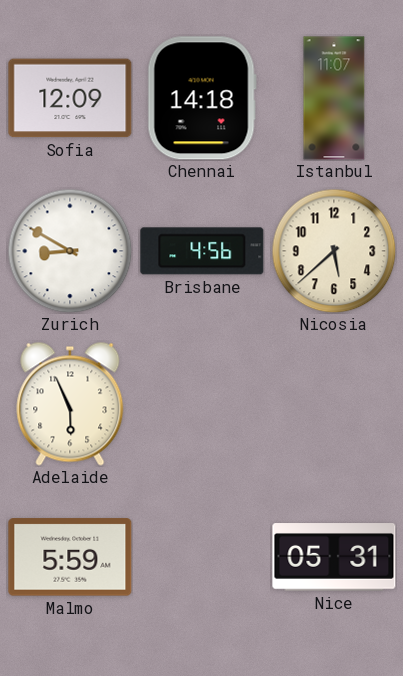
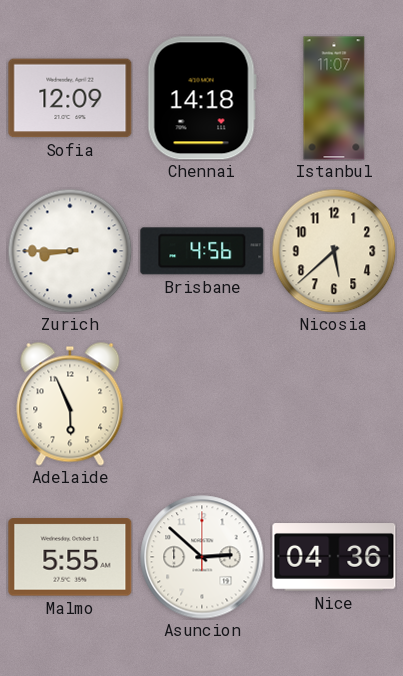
Zurich: 8:50 -> 8:45
Malmo: 5:59 -> 5:55
Asuncion: none -> 2:52
Nice: 05:31 -> 04:36
